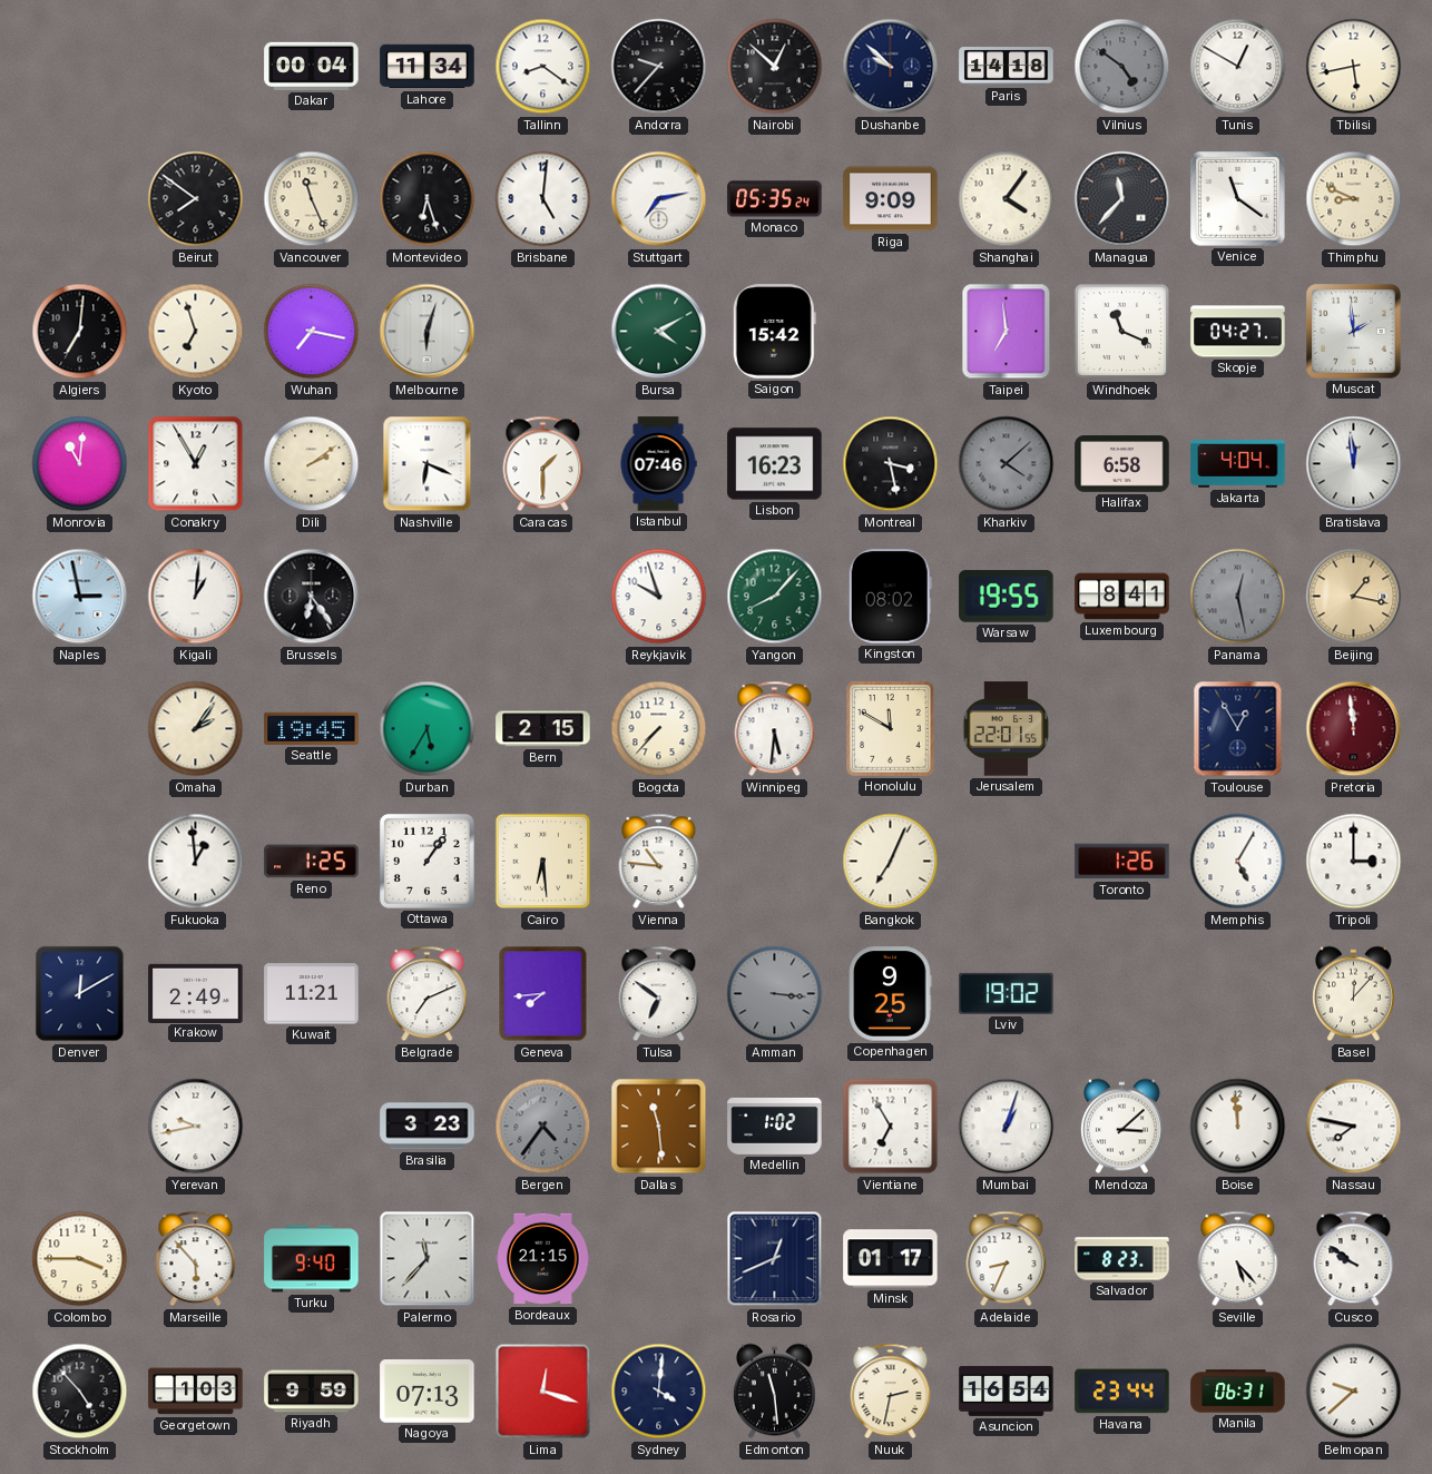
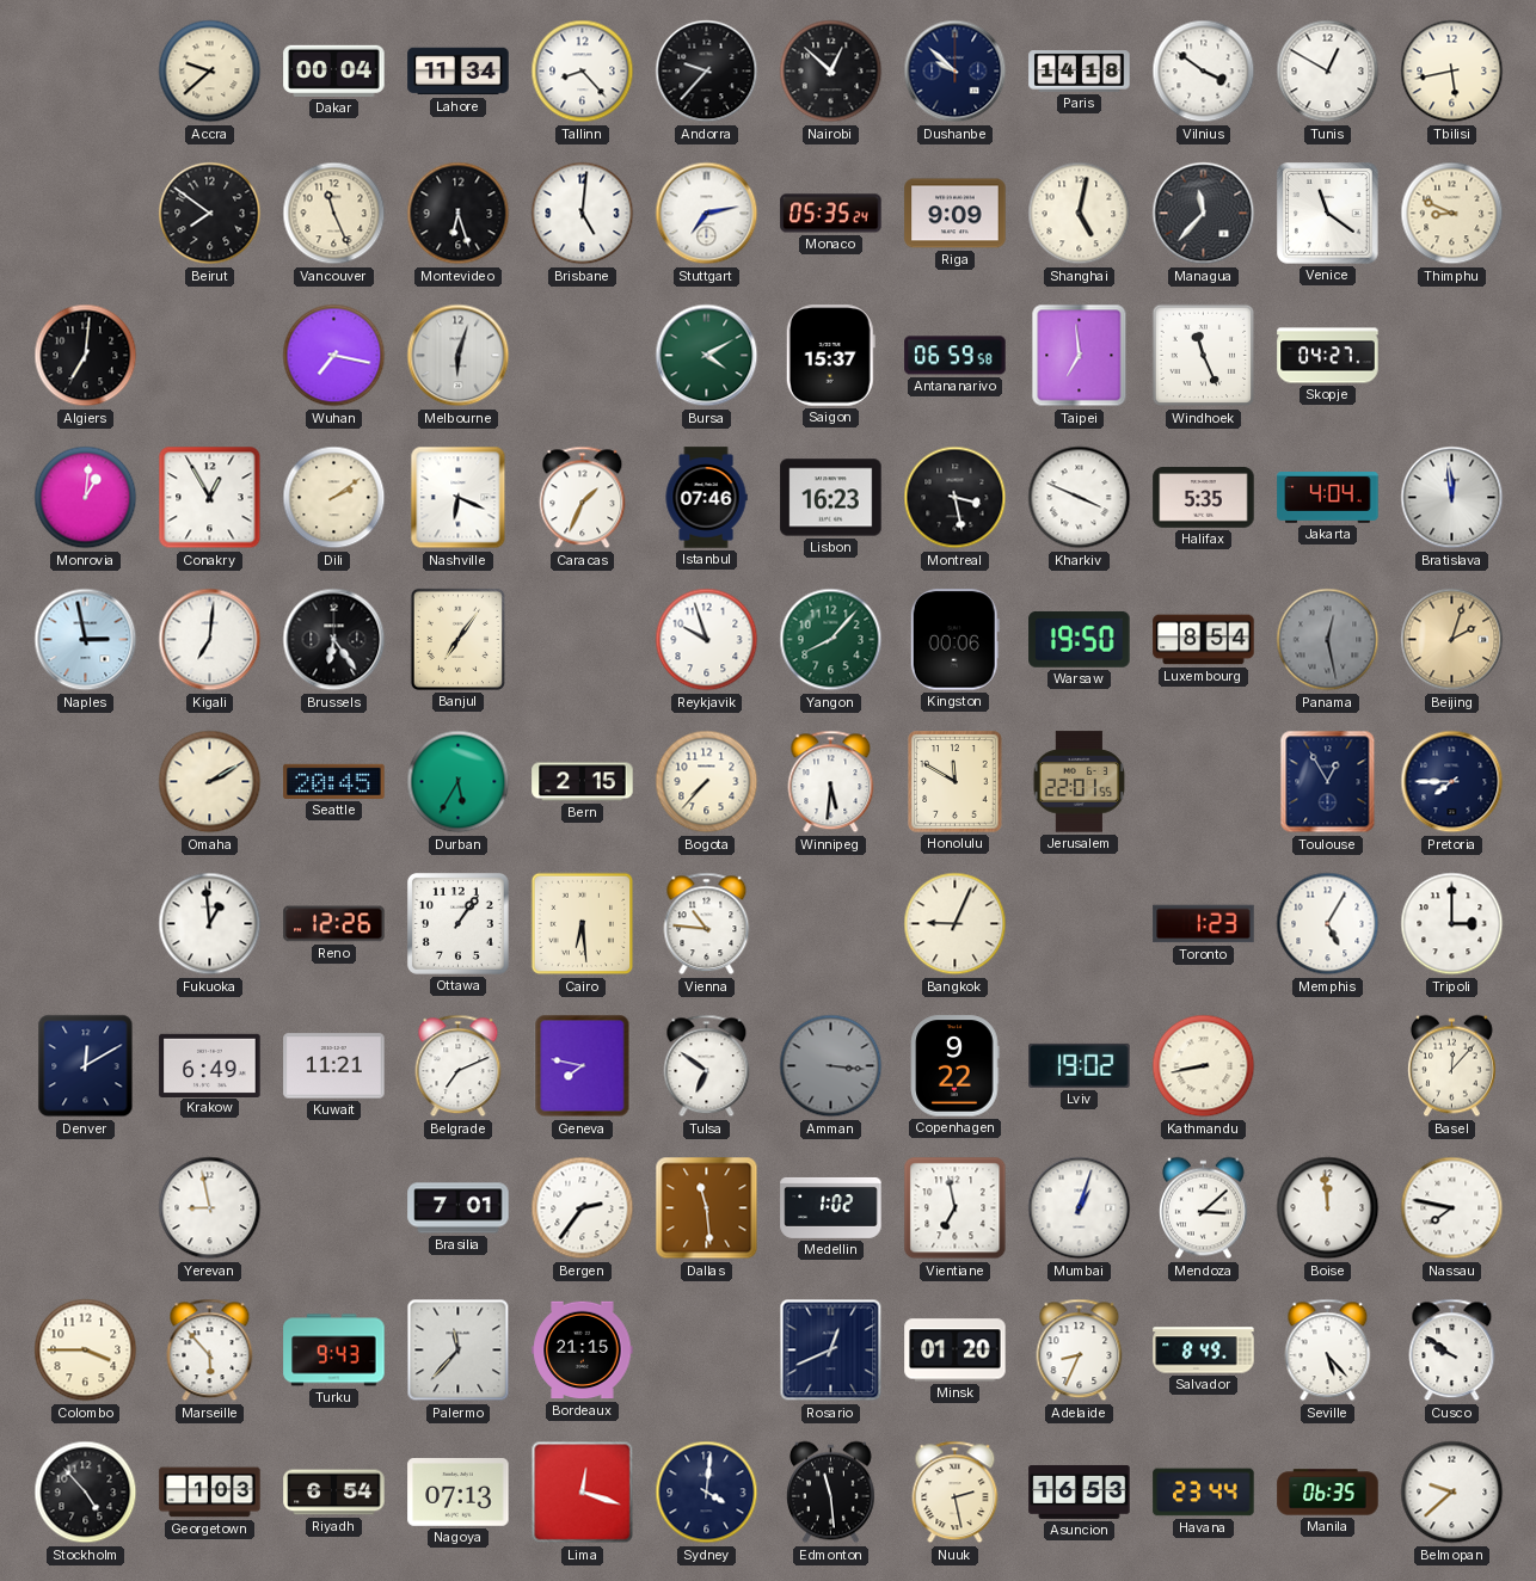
Accra: none -> 9:38
Tallinn: 8:21 -> 8:23
Vilnius: 4:51 -> 3:51
Vilnius dial: grey -> white
Shanghai: 4:06 -> 5:02
Kyoto: 6:57 -> none
Saigon: 15:42 -> 15:37
Antananarivo: none -> 06:59
Windhoek: 11:19 -> 11:26
Muscat: 1:59 -> none
Monrovia: 11:01 -> 1:01
Caracas: 1:30 -> 1:34
Kharkiv: 4:08 -> 3:49
Kharkiv dial: grey -> white
Halifax: 6:58 -> 5:35
Kigali: 1:01 -> 7:01
Banjul: none -> 7:06
Kingston: 08:02 -> 00:06
Warsaw: 19:55 -> 19:50
Luxembourg: 8:41 -> 8:54
Beijing: 1:17 -> 2:03
Omaha: 2:06 -> 2:10
Seattle: 19:45 -> 20:45
Pretoria: 11:59 -> 7:45
Pretoria dial: burgundy -> navy
Reno: 1:25 -> 12:26
Bangkok: 7:04 -> 9:04
Toronto: 1:26 -> 1:23
Krakow: 2:49 -> 6:49
Geneva: 7:44 -> 7:47
Copenhagen: 9:25 -> 9:22
Kathmandu: none -> 8:43
Yerevan: 9:43 -> 8:58
Brasilia: 3:23 -> 7:01
Bergen: 4:36 -> 2:36
Bergen dial: grey -> white
Vientiane: 6:55 -> 6:58
Turku: 9:40 -> 9:43
Minsk: 01:17 -> 01:20
Salvador: 8:23 -> 8:49
Riyadh: 9:59 -> 6:54
Nuuk: 2:32 -> 2:28
Asuncion: 16:54 -> 16:53
Manila: 06:31 -> 06:35
